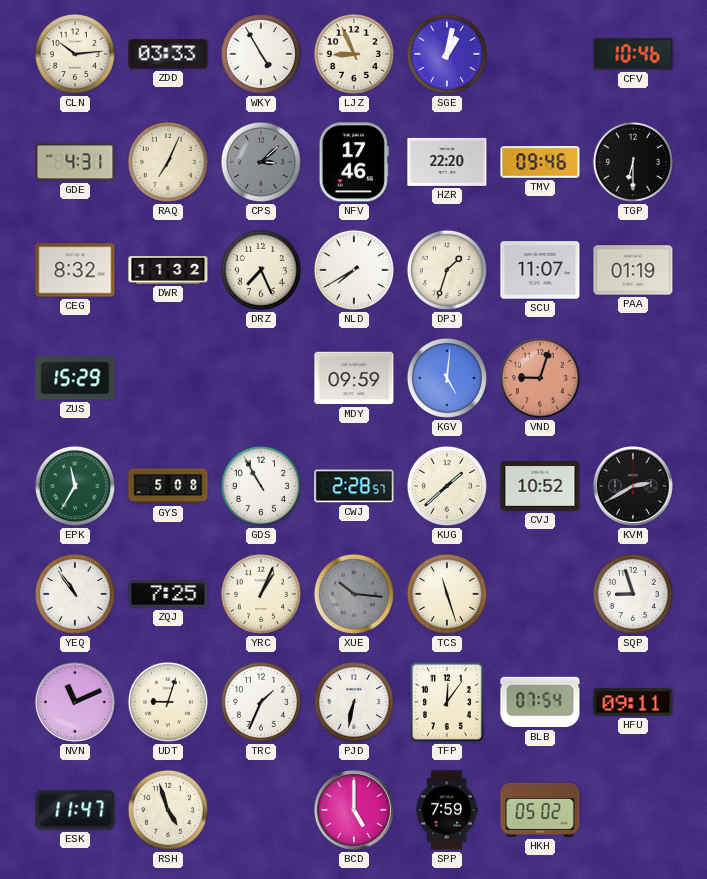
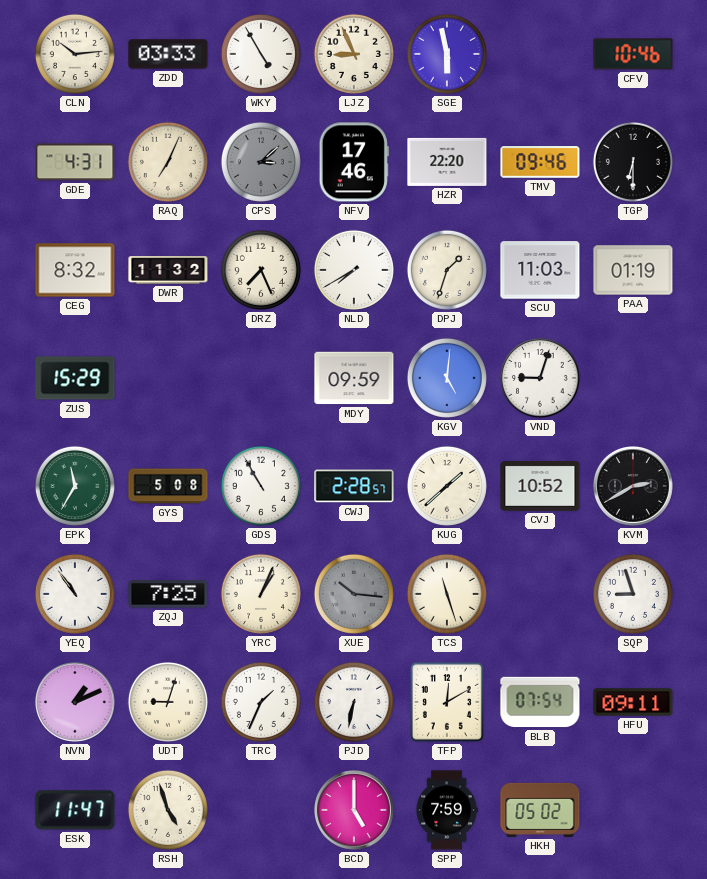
SGE: 1:02 -> 5:58
SCU: 11:07 -> 11:03
VND dial: salmon -> white
NVN: 11:11 -> 1:11
TFP: 12:06 -> 12:10
